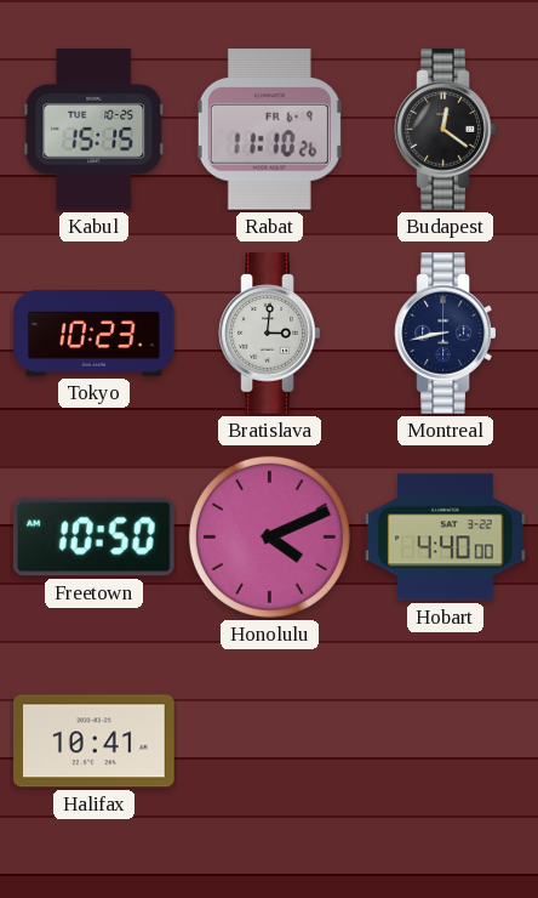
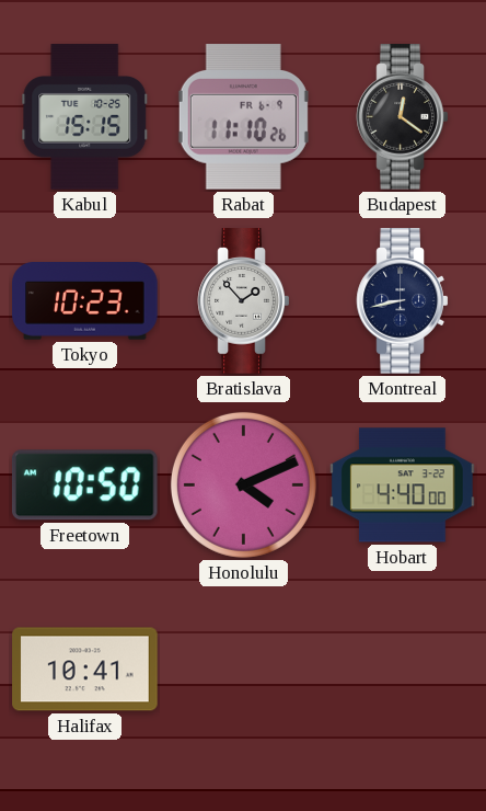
Bratislava: 3:01 -> 1:53
